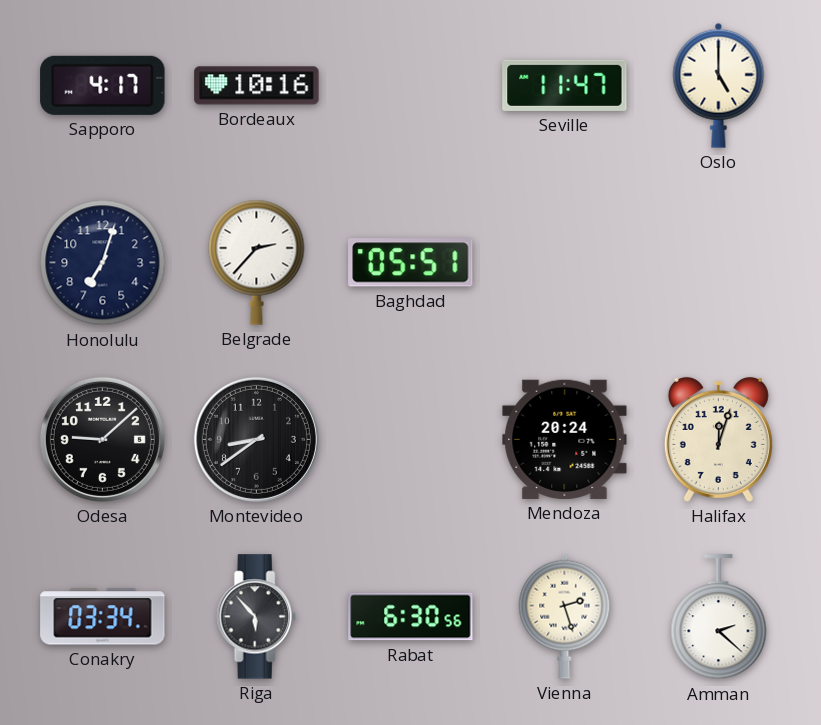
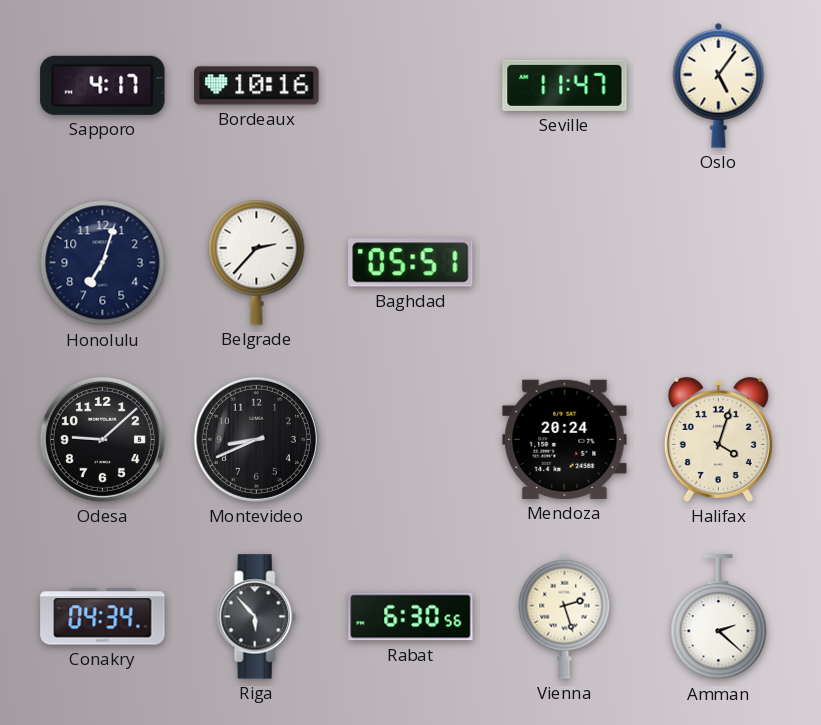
Oslo: 5:00 -> 5:06
Montevideo: 8:39 -> 8:41
Halifax: 12:03 -> 4:03
Conakry: 03:34 -> 04:34
